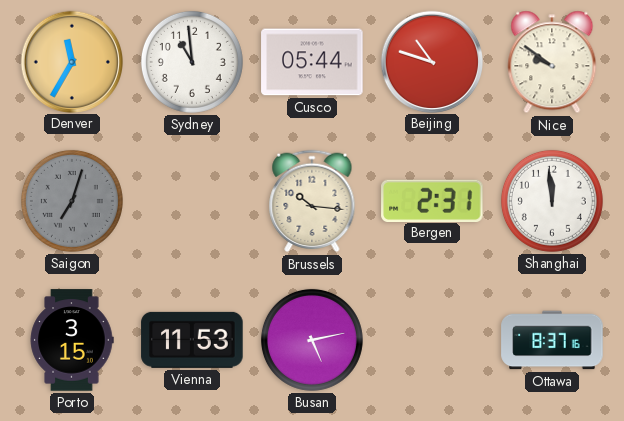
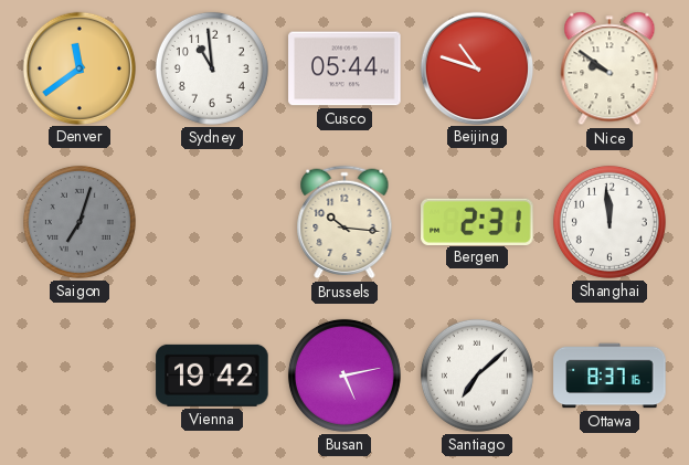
Denver: 11:35 -> 11:39
Porto: 3:15 -> none
Vienna: 11:53 -> 19:42
Santiago: none -> 7:08
